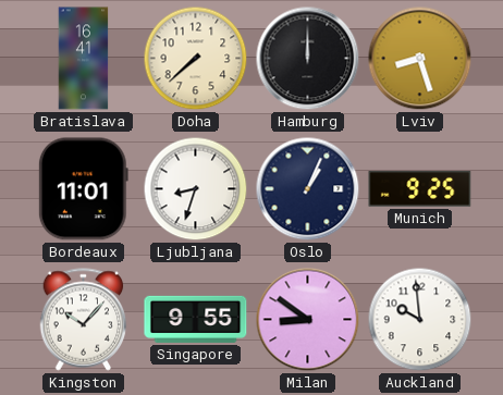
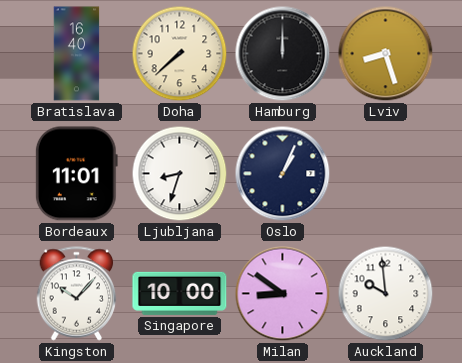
Bratislava: 16:41 -> 16:40
Munich: 9:25 -> none
Singapore: 9:55 -> 10:00
